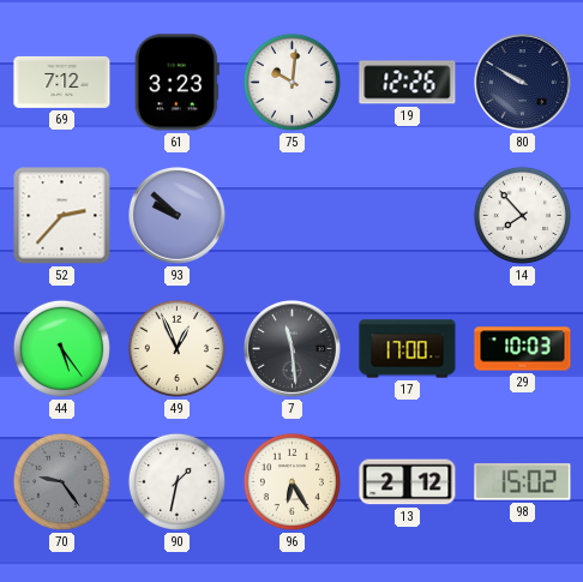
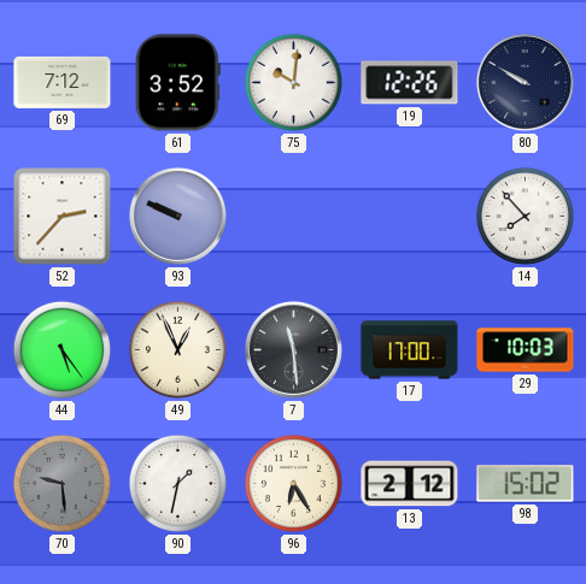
61: 3:23 -> 3:52
93: 9:52 -> 9:49
70: 9:24 -> 9:29
